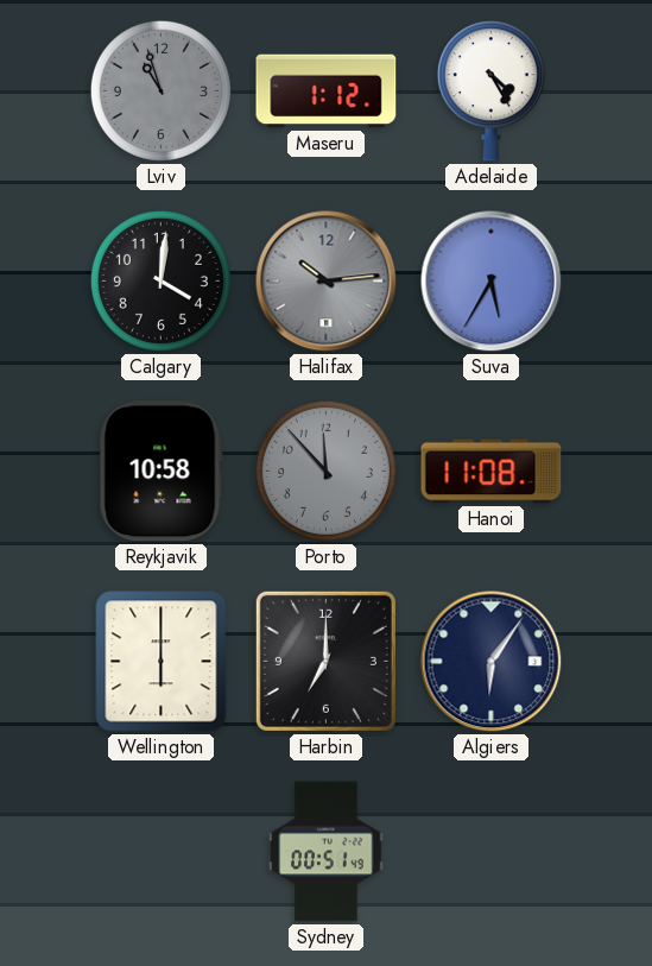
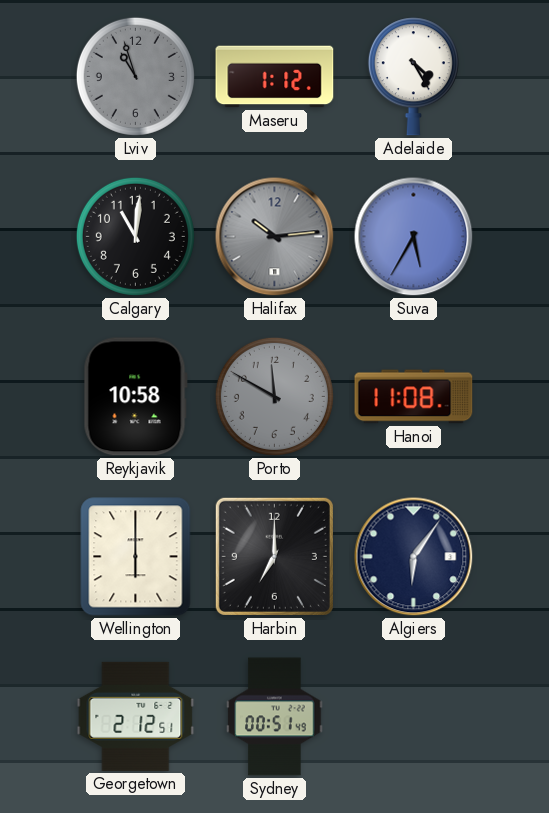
Calgary: 4:01 -> 11:01
Porto: 11:53 -> 11:50
Georgetown: none -> 2:12
